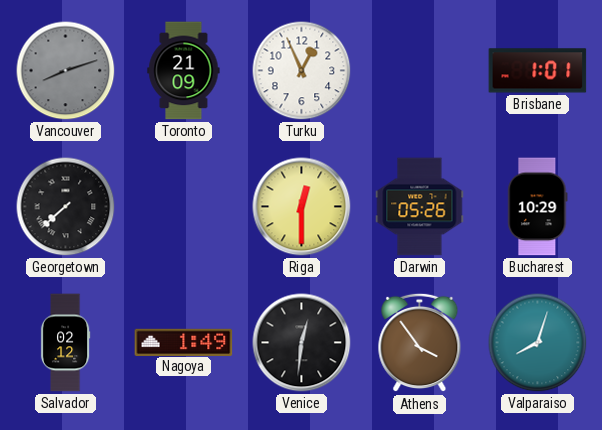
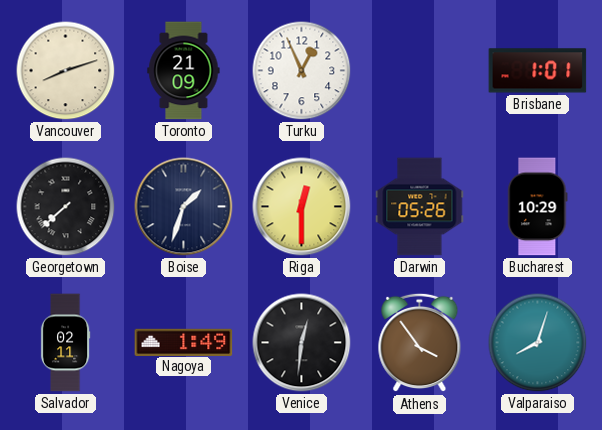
Vancouver dial: grey -> cream
Boise: none -> 1:33
Salvador: 02:12 -> 02:11
